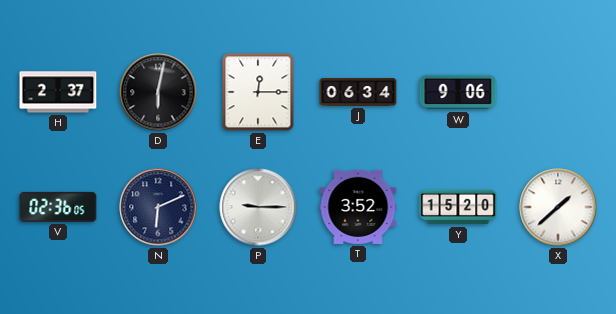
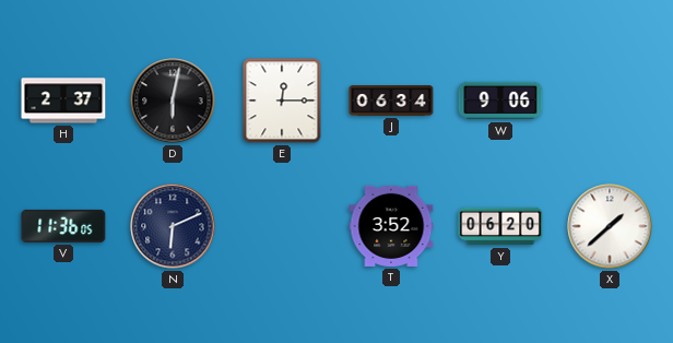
V: 02:36 -> 11:36
P: 9:15 -> none
Y: 15:20 -> 06:20
